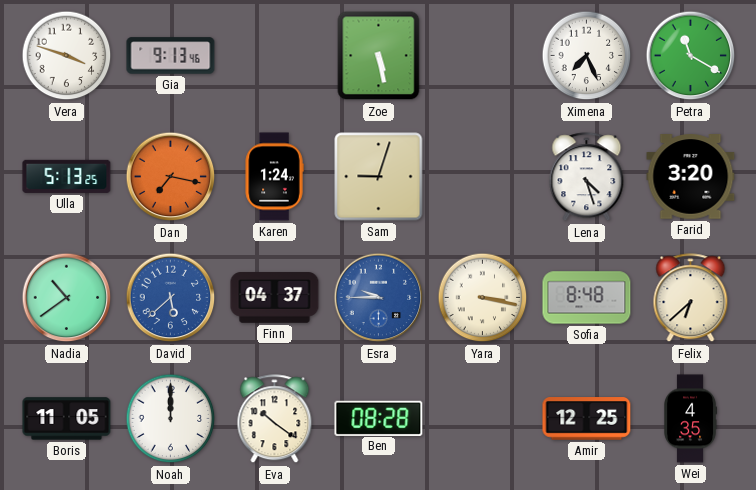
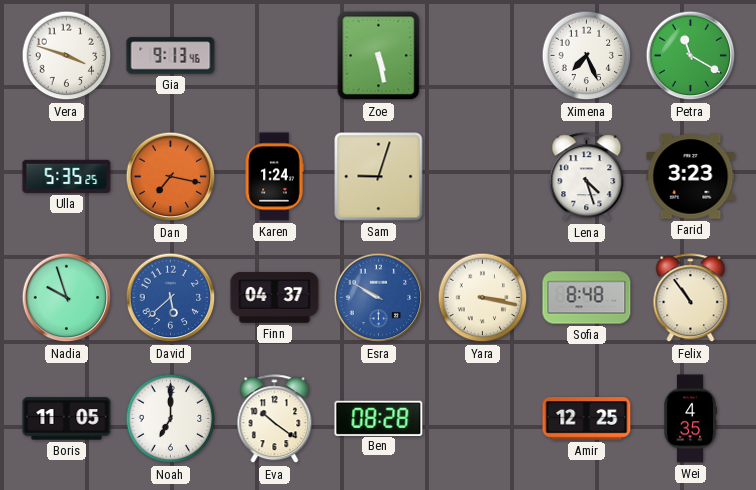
Ulla: 5:13 -> 5:35
Farid: 3:20 -> 3:23
Nadia: 10:39 -> 9:57
Esra: 9:45 -> 9:50
Felix: 6:38 -> 10:54
Noah: 12:00 -> 7:00
